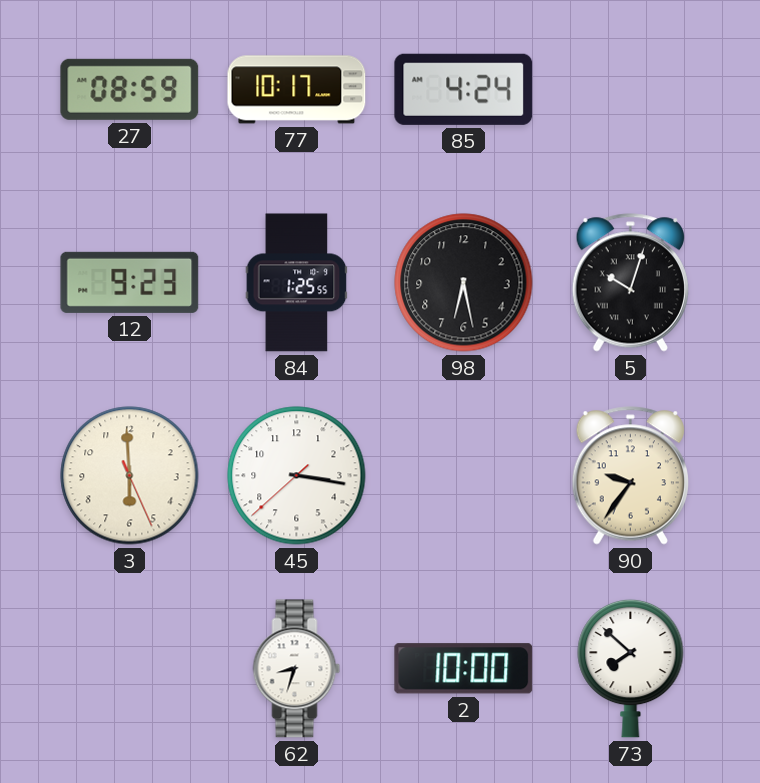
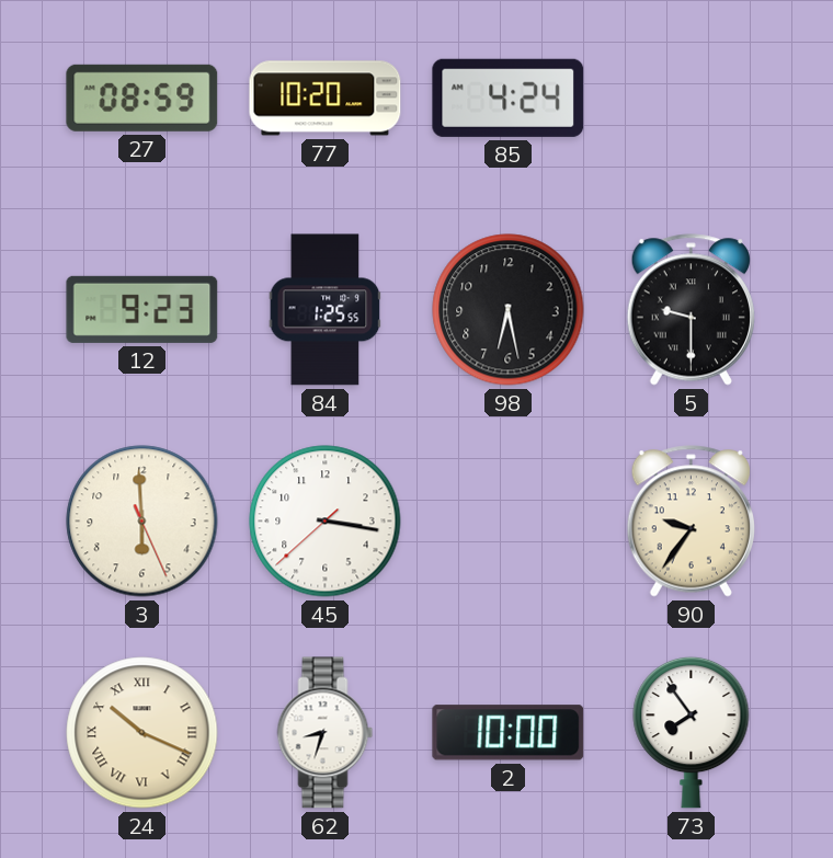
77: 10:17 -> 10:20
5: 10:03 -> 9:30
24: none -> 10:19
73: 7:52 -> 7:54
